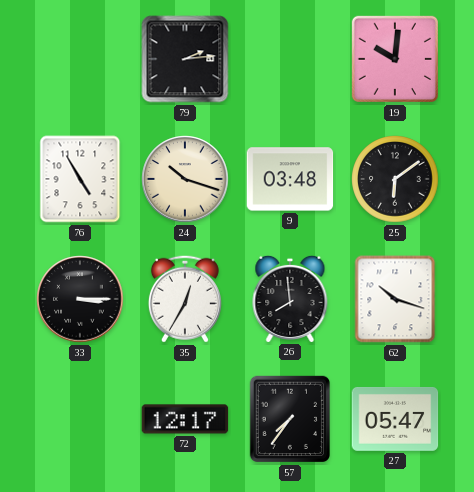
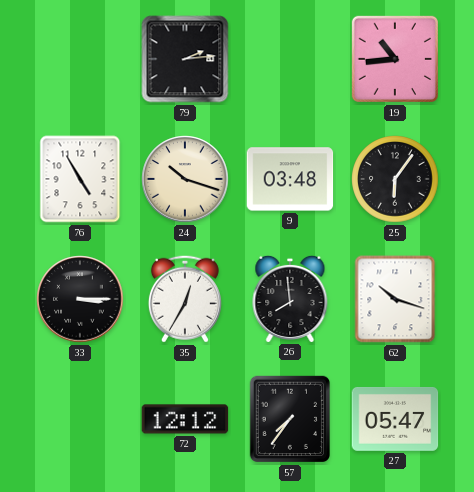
19: 10:01 -> 10:44
25: 6:09 -> 6:06
72: 12:17 -> 12:12
